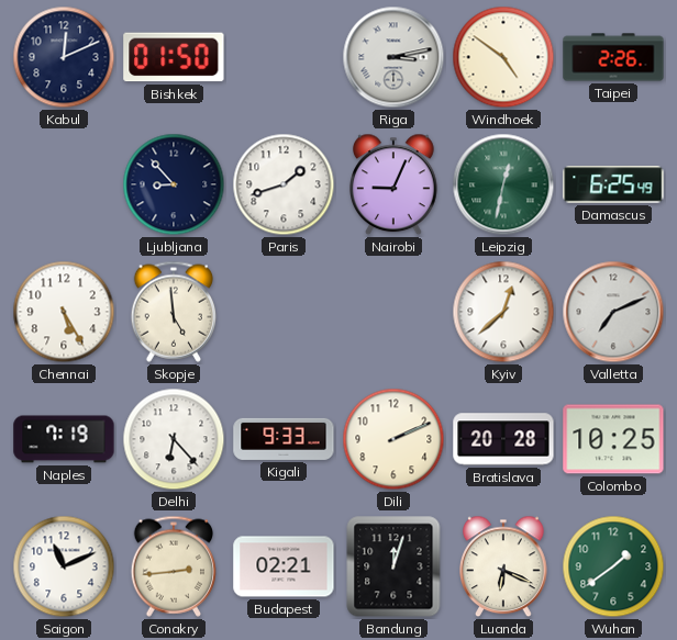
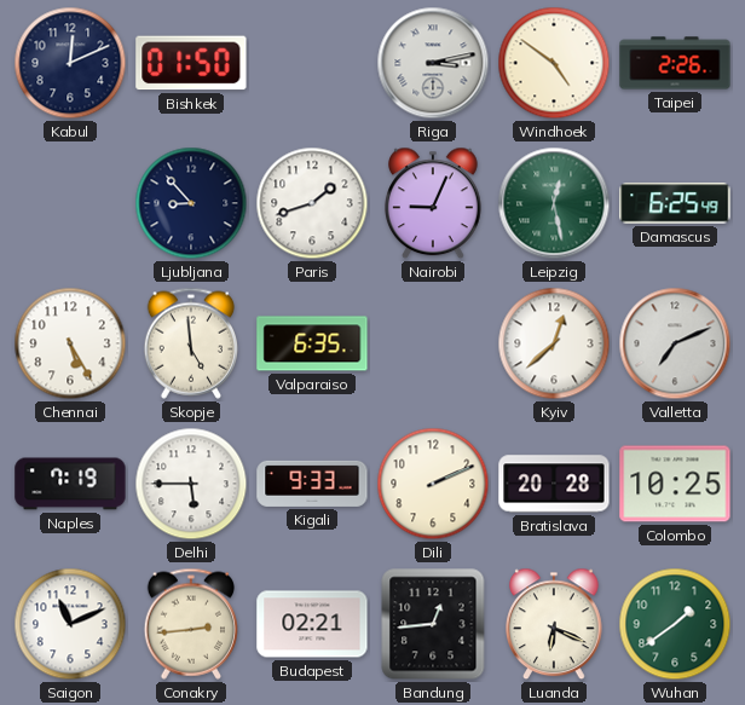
Leipzig: 12:32 -> 12:28
Valparaiso: none -> 6:35
Delhi: 6:23 -> 5:45
Bandung: 12:03 -> 12:44
